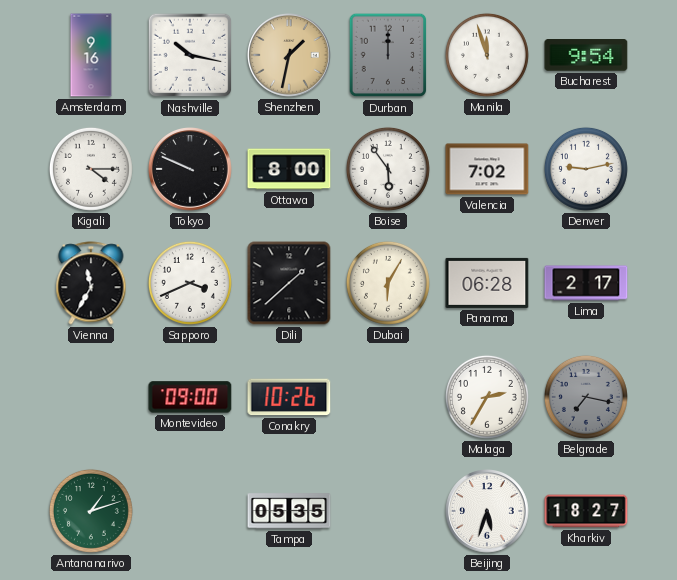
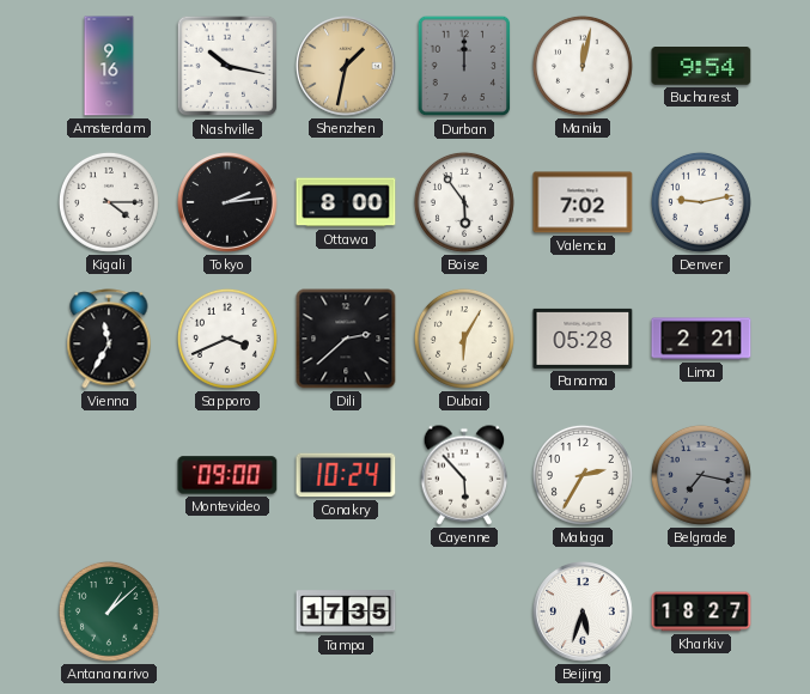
Manila: 11:57 -> 12:02
Tokyo: 9:49 -> 2:14
Dili: 1:38 -> 2:38
Panama: 06:28 -> 05:28
Lima: 2:17 -> 2:21
Conakry: 10:26 -> 10:24
Cayenne: none -> 5:53
Antananarivo: 1:12 -> 1:08
Tampa: 05:35 -> 17:35
